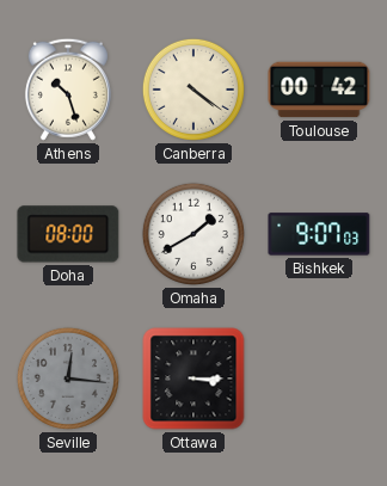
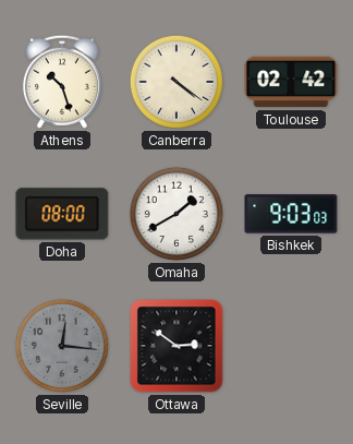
Toulouse: 00:42 -> 02:42
Bishkek: 9:07 -> 9:03
Ottawa: 3:15 -> 2:51
